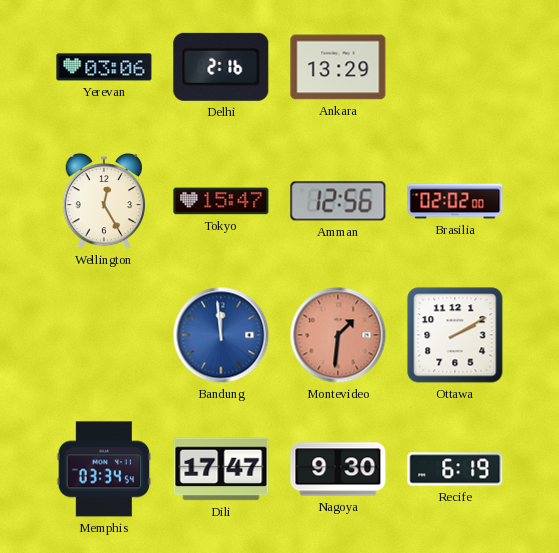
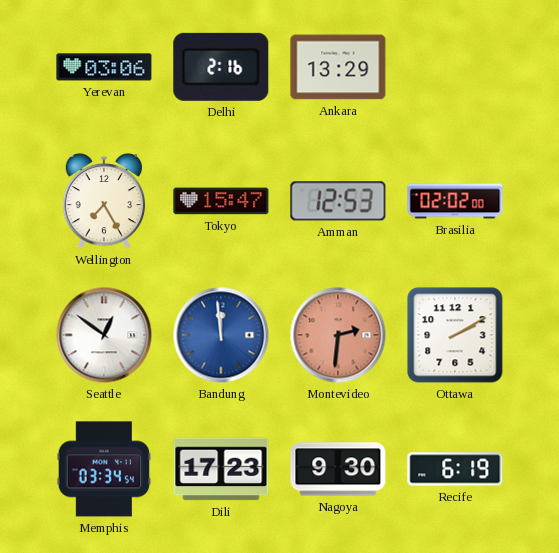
Wellington: 12:25 -> 7:25
Amman: 12:56 -> 12:53
Seattle: none -> 12:51
Montevideo: 1:31 -> 2:31
Dili: 17:47 -> 17:23
